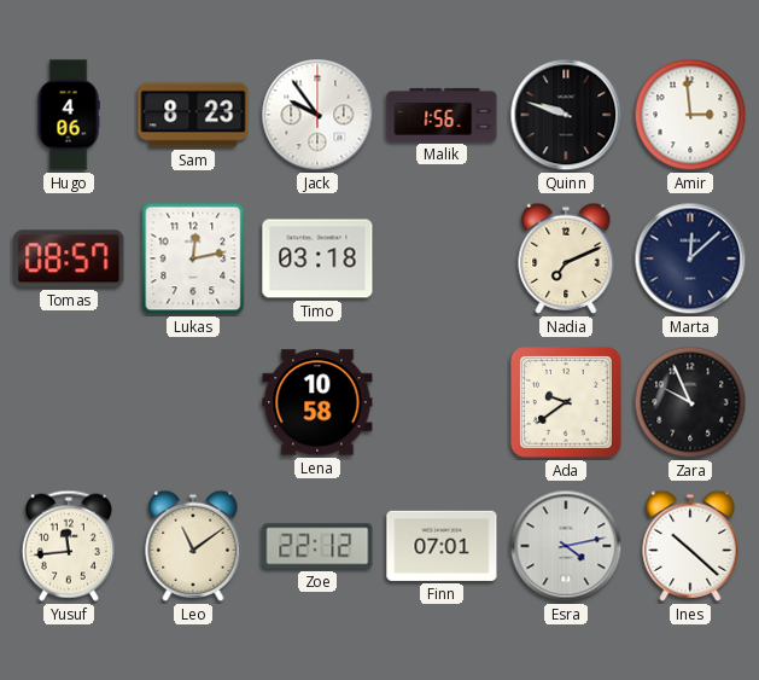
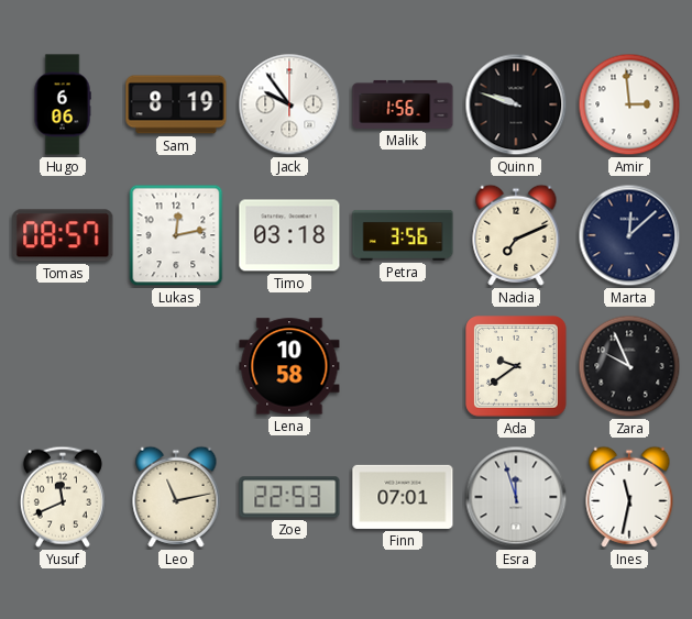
Hugo: 4:06 -> 6:06
Sam: 8:23 -> 8:19
Petra: none -> 3:56
Yusuf: 11:44 -> 11:41
Leo: 11:09 -> 11:13
Zoe: 22:12 -> 22:53
Esra: 4:13 -> 11:57
Ines: 10:22 -> 11:32
